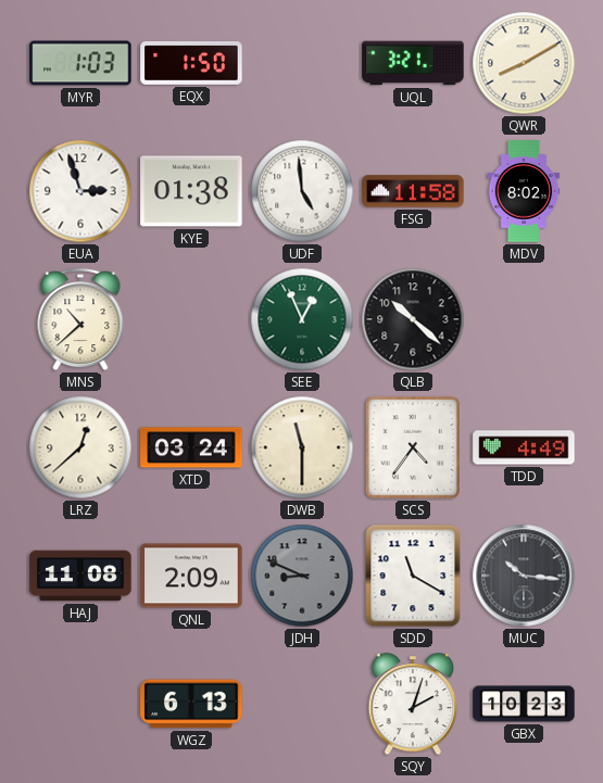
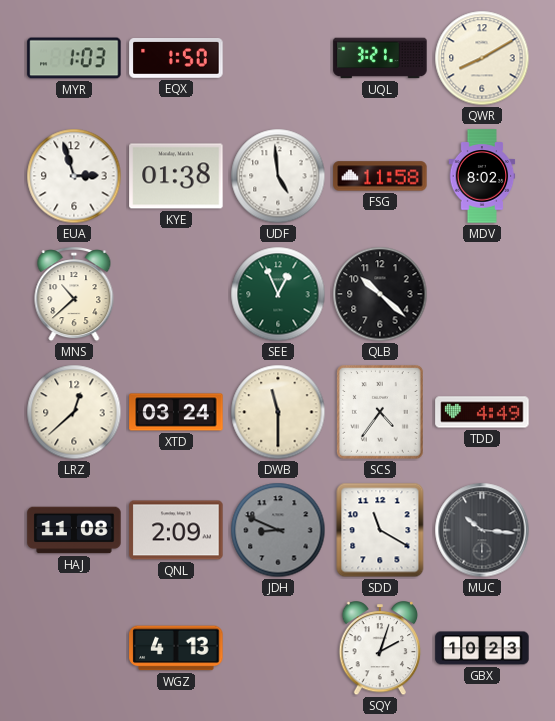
WGZ: 6:13 -> 4:13
